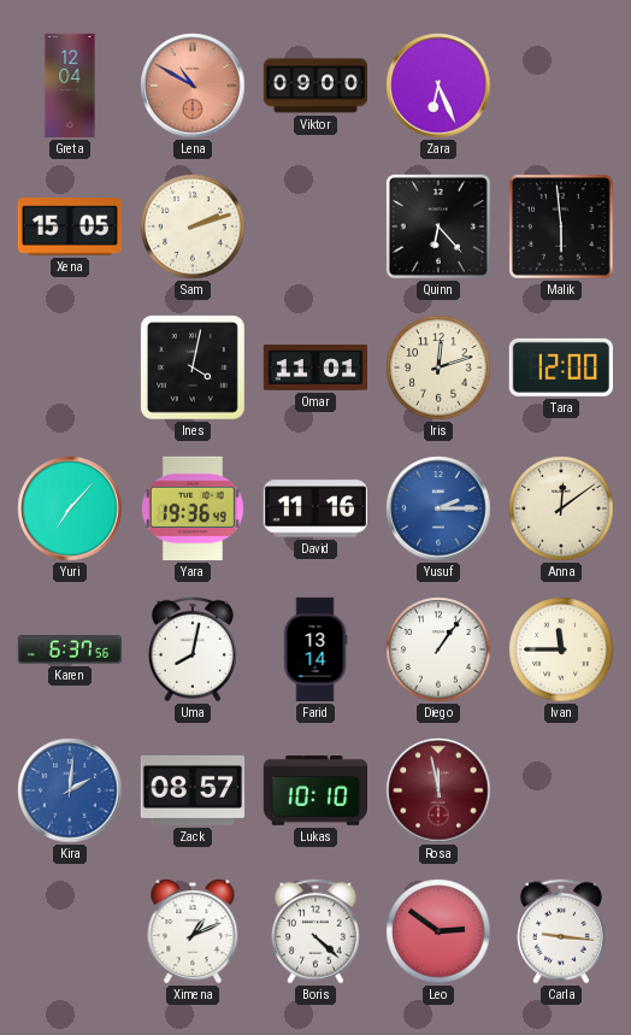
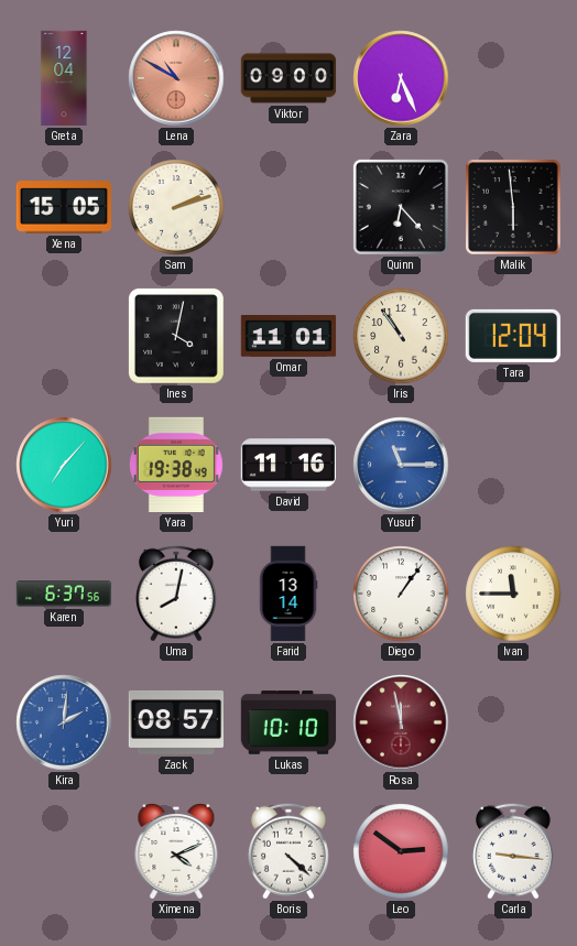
Iris: 12:12 -> 10:54
Tara: 12:00 -> 12:04
Yara: 19:36 -> 19:38
Yusuf: 2:15 -> 11:15
Anna: 12:09 -> none
Ximena: 1:11 -> 4:11
